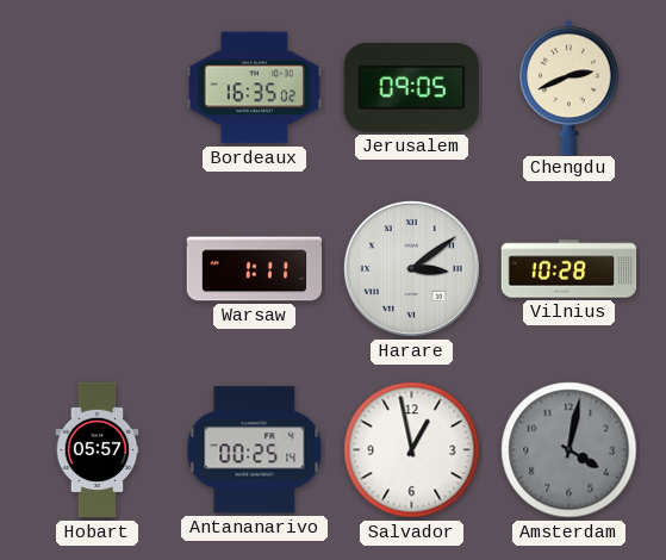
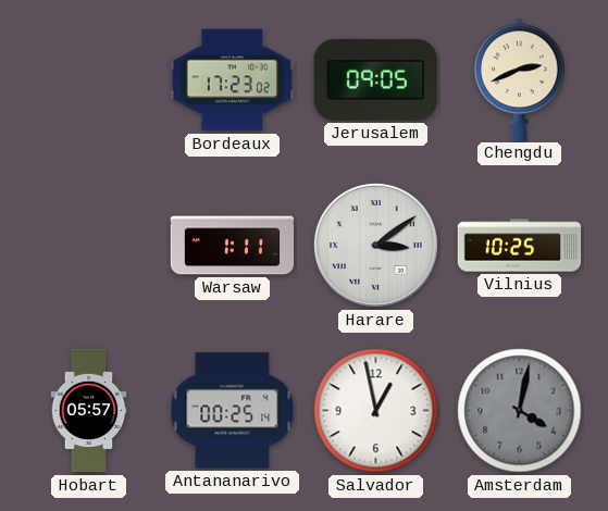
Bordeaux: 16:35 -> 17:23
Vilnius: 10:28 -> 10:25
